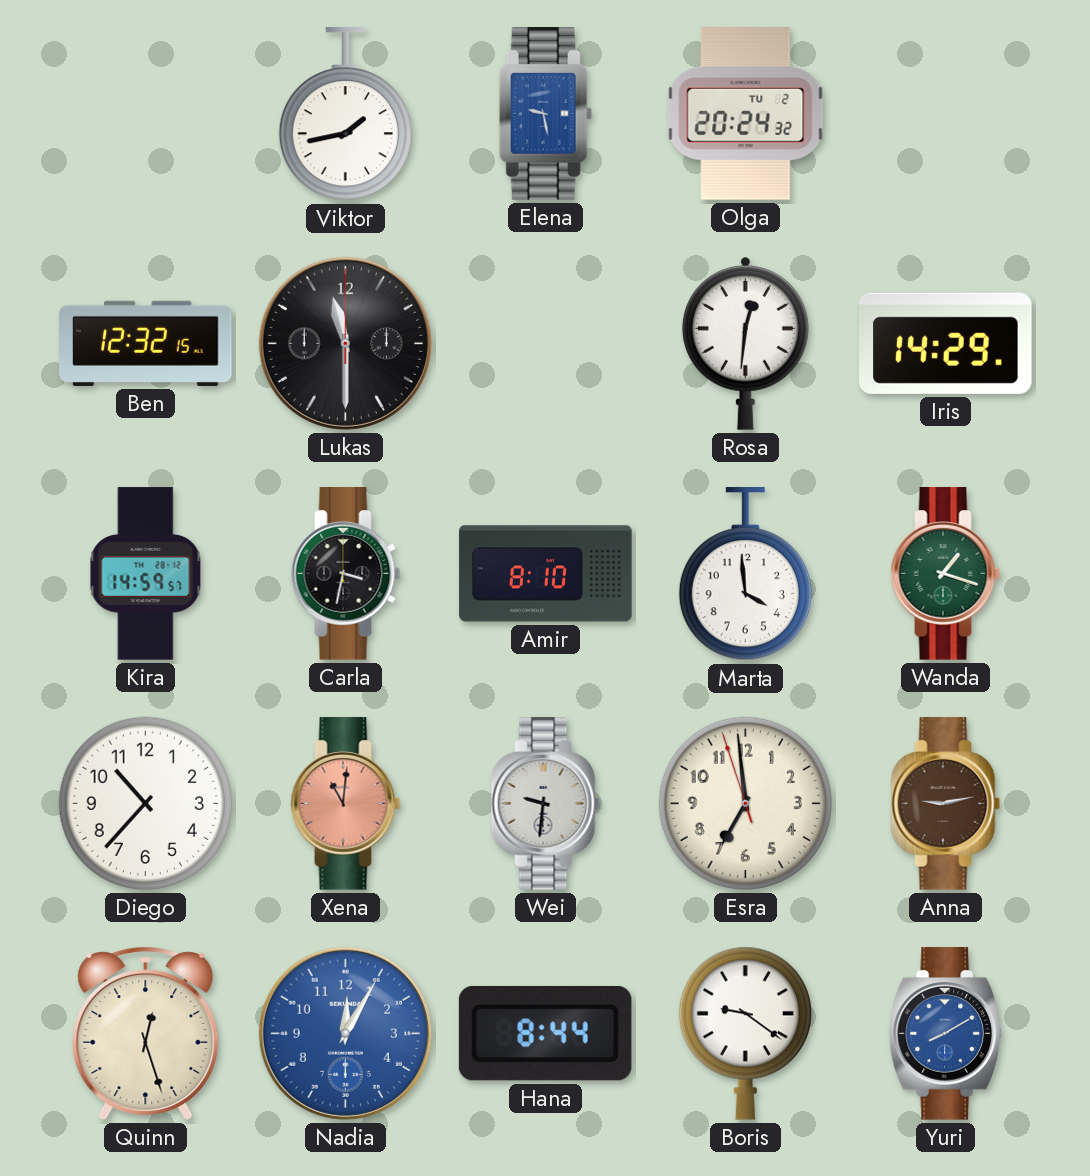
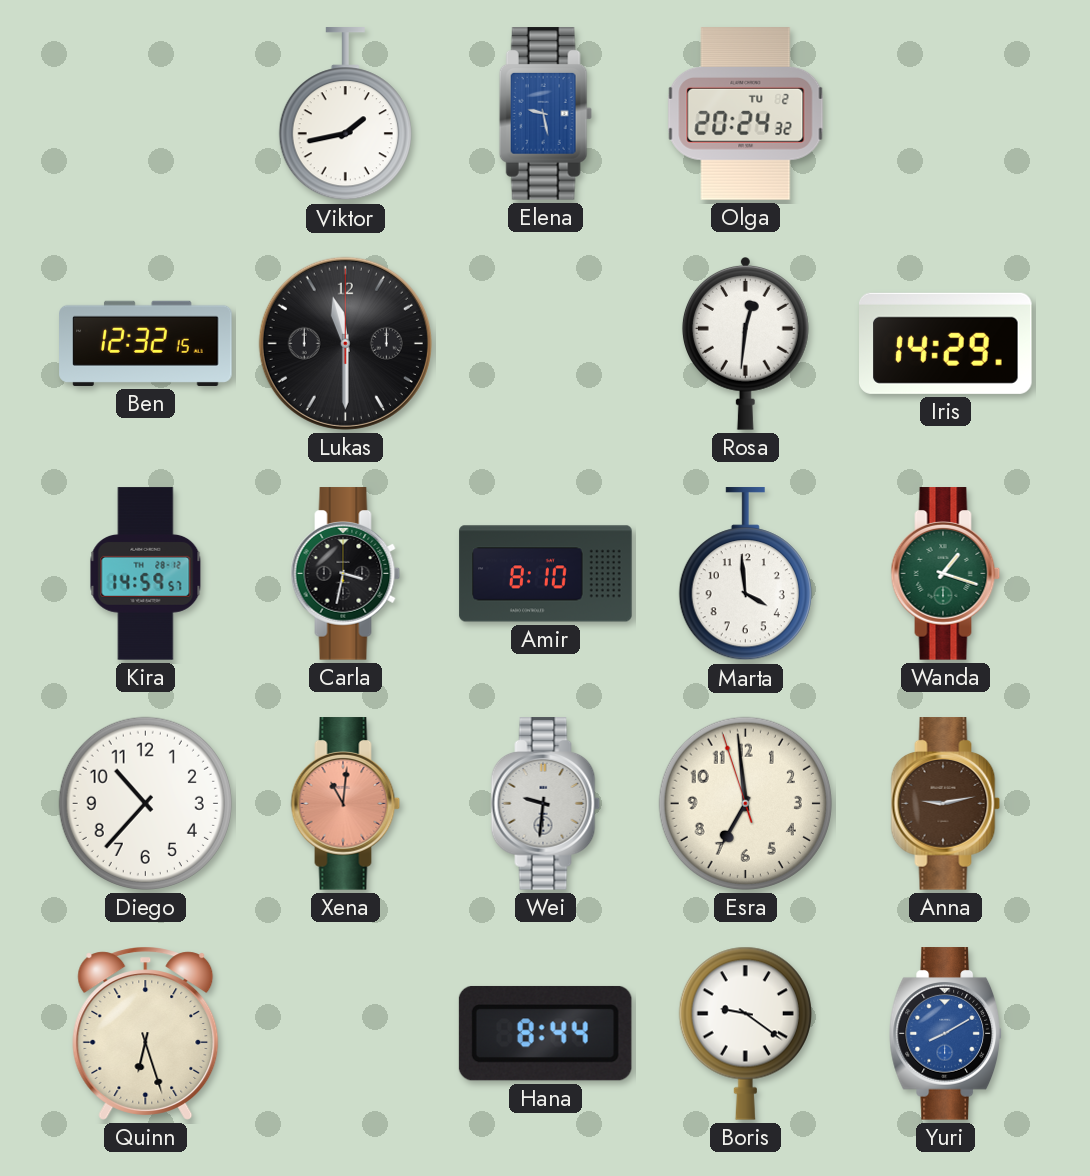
Quinn: 12:27 -> 6:27
Nadia: 12:05 -> none
